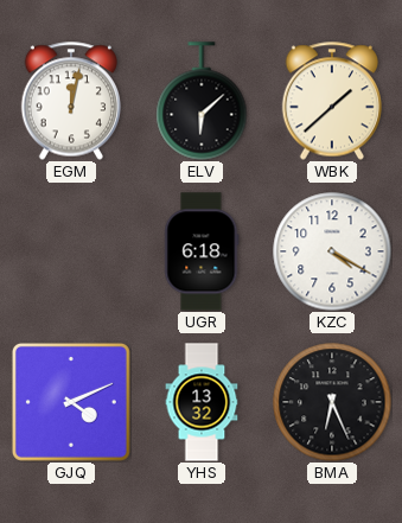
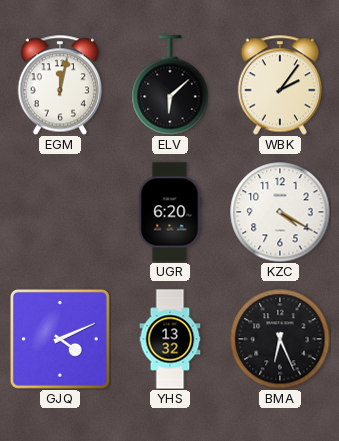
WBK: 1:38 -> 2:06
UGR: 6:18 -> 6:20
